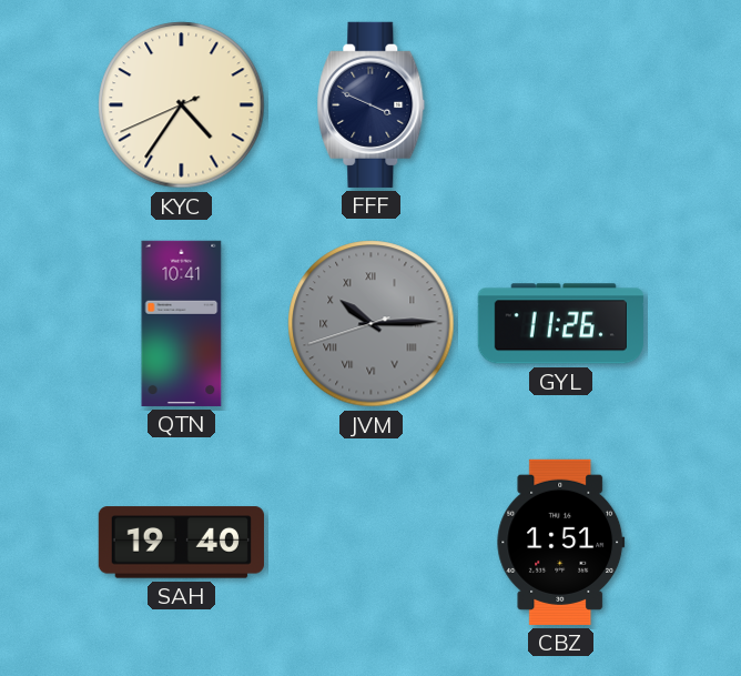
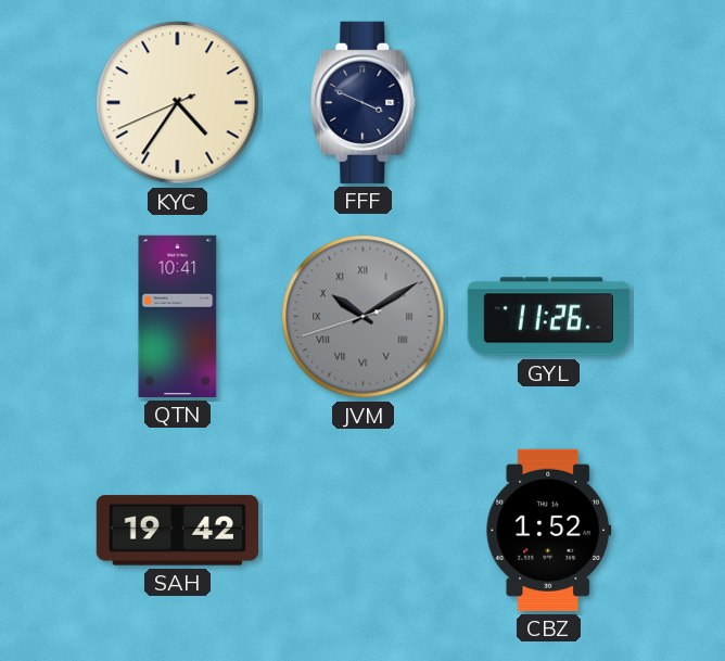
JVM: 10:14 -> 10:09
SAH: 19:40 -> 19:42
CBZ: 1:51 -> 1:52
